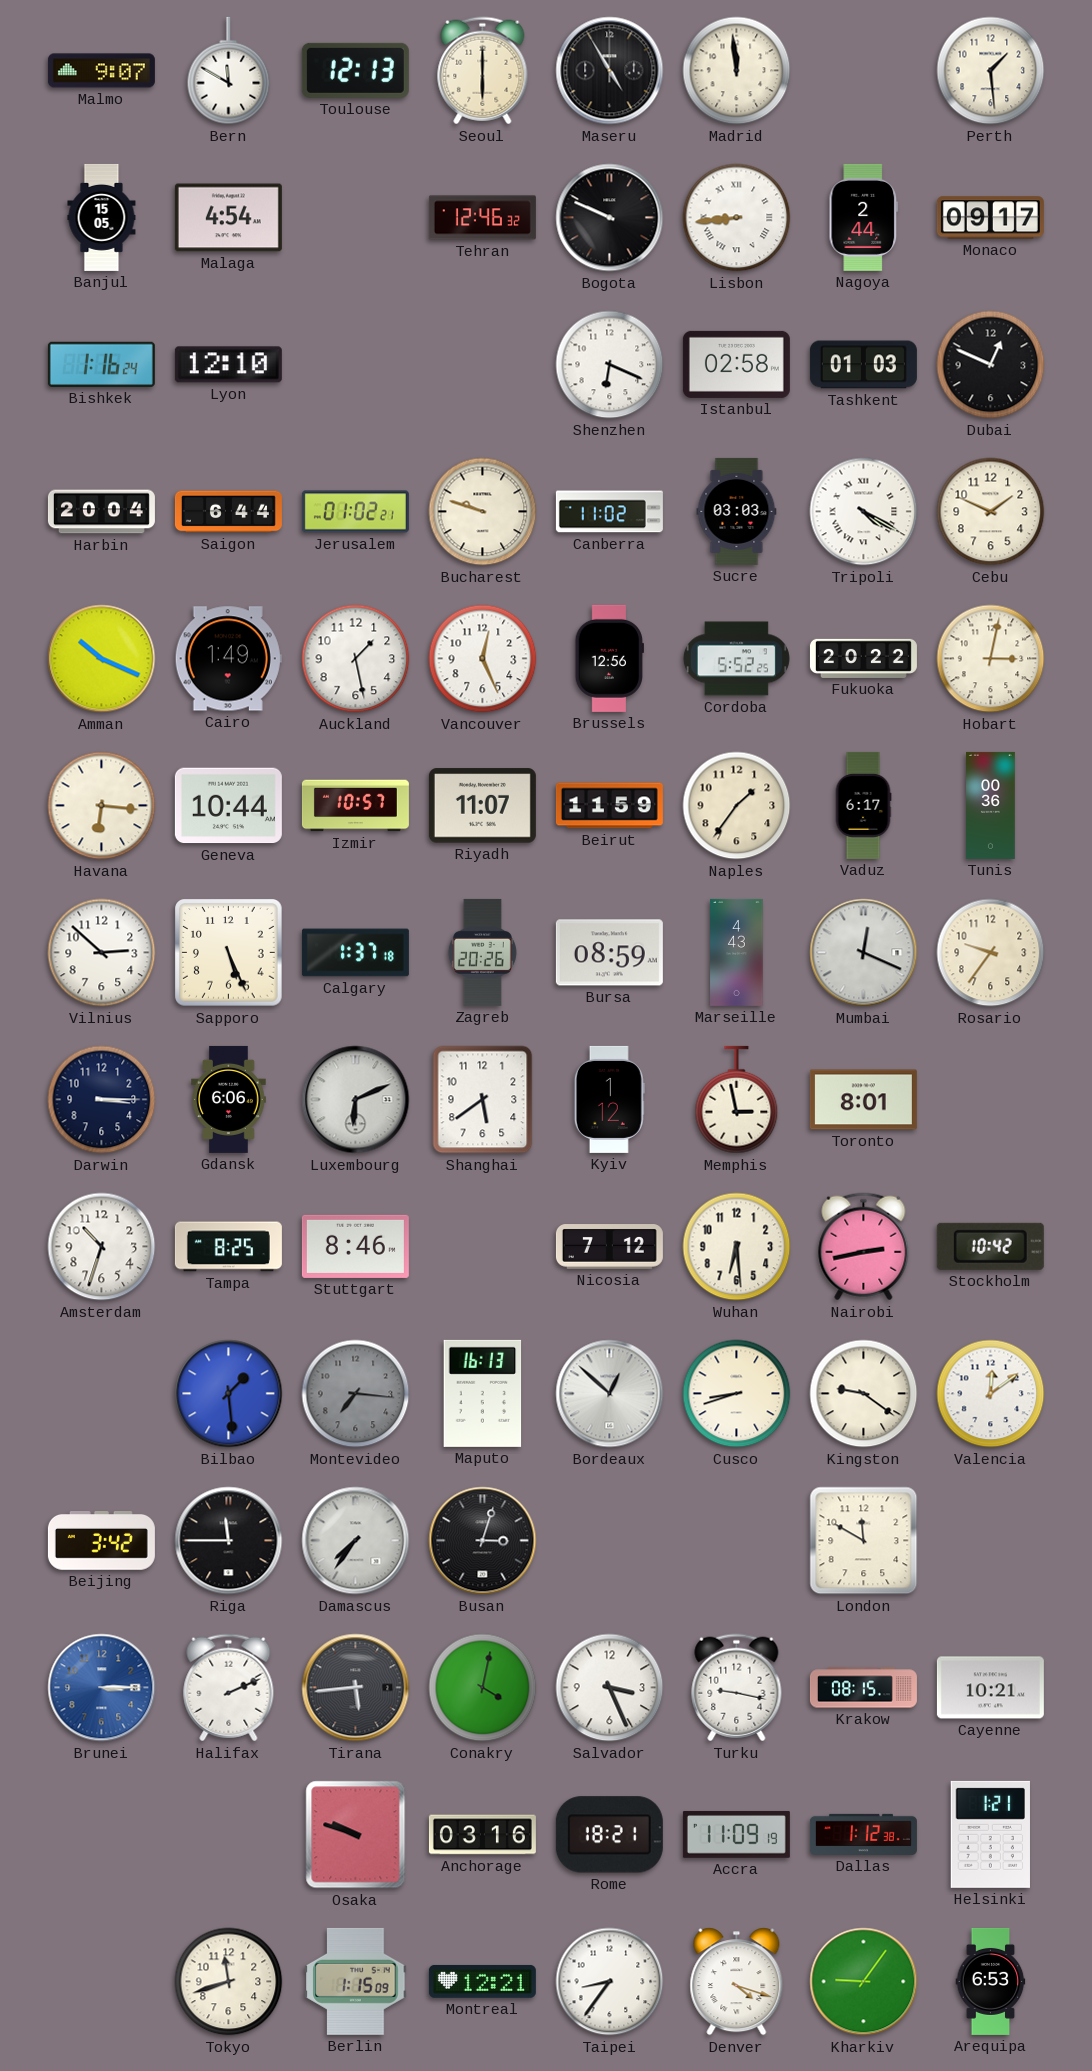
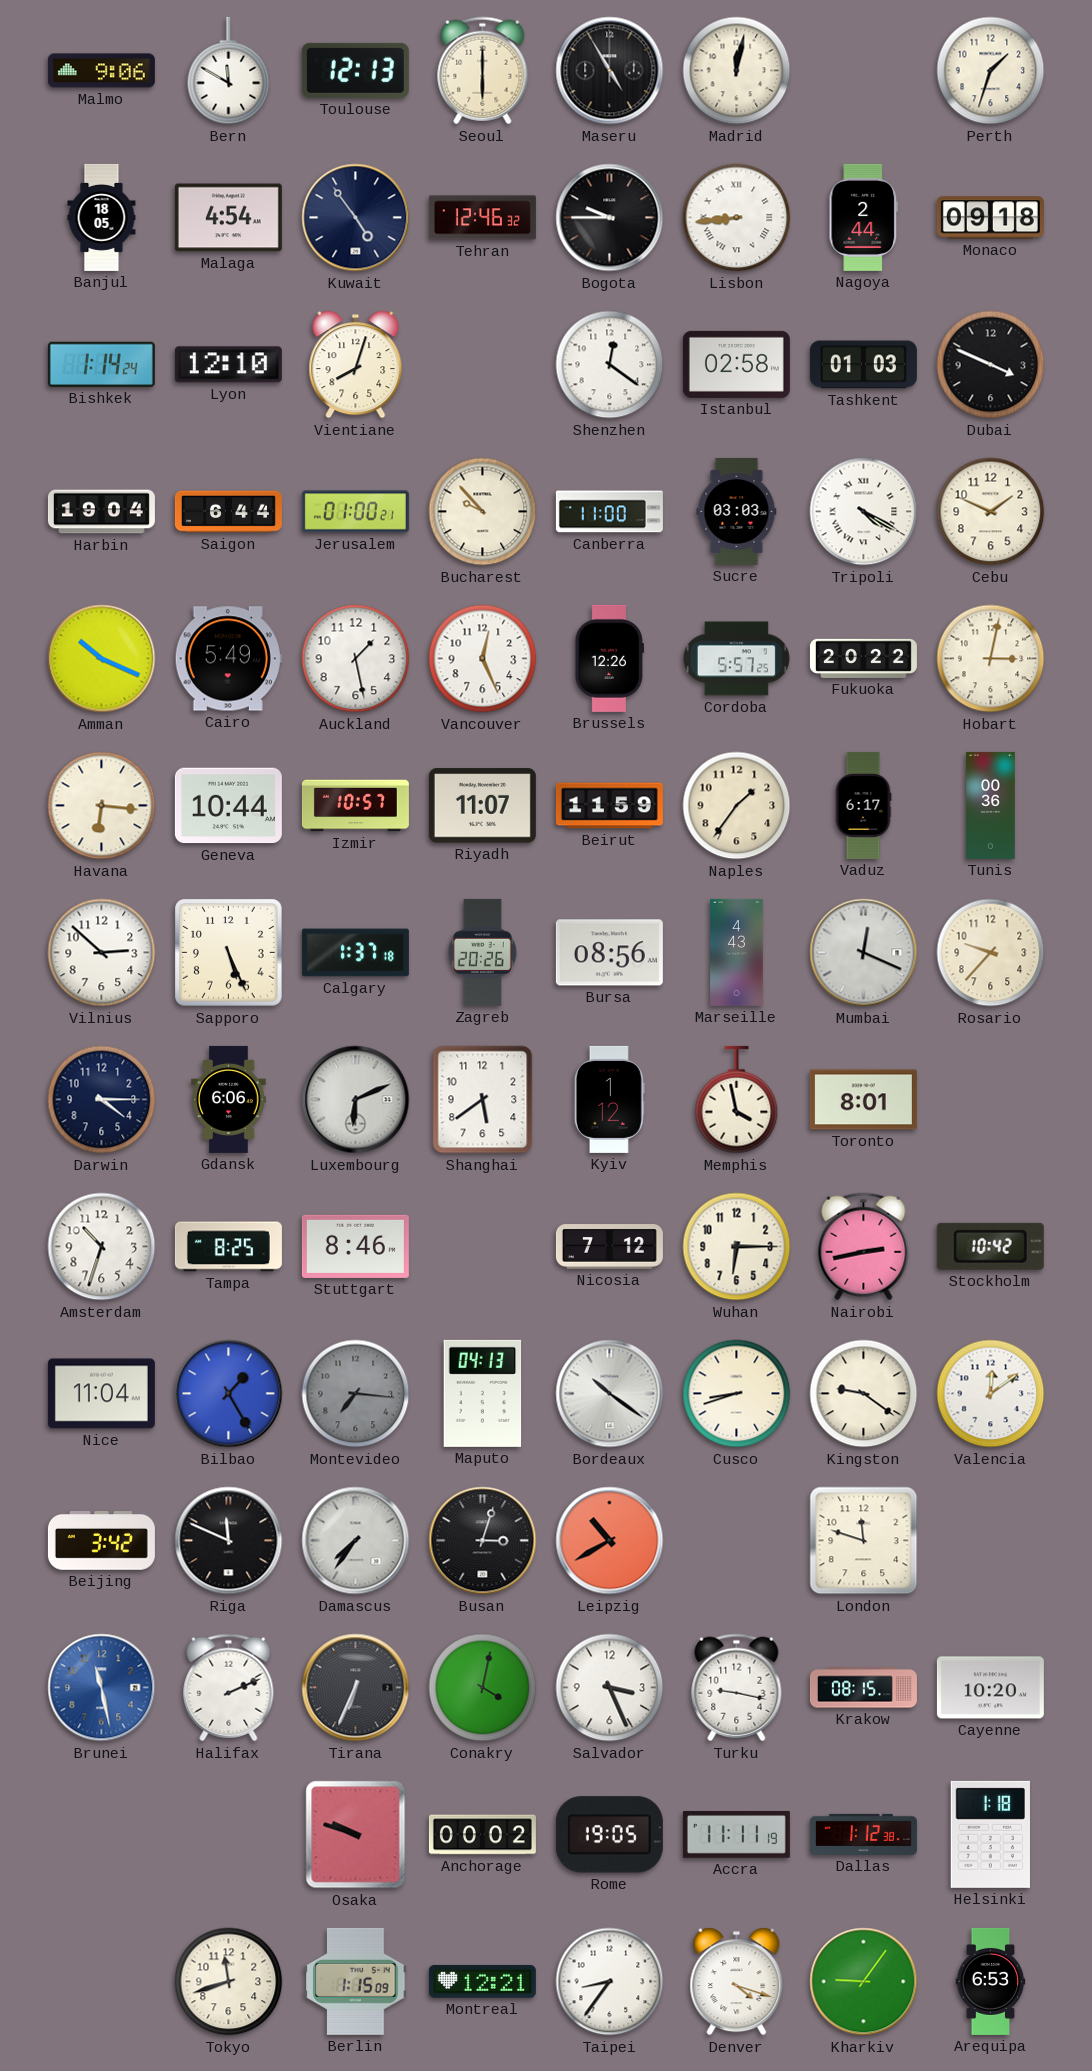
Malmo: 9:07 -> 9:06
Madrid: 11:59 -> 12:02
Perth: 1:29 -> 1:33
Banjul: 15:05 -> 18:05
Kuwait: none -> 4:54
Bogota: 9:49 -> 9:45
Monaco: 09:17 -> 09:18
Bishkek: 1:16 -> 1:14
Vientiane: none -> 8:03
Shenzhen: 6:19 -> 12:21
Dubai: 12:49 -> 3:49
Harbin: 20:04 -> 19:04
Jerusalem: 01:02 -> 01:00
Bucharest: 9:48 -> 9:53
Canberra: 11:02 -> 11:00
Cairo: 1:49 -> 5:49
Brussels: 12:56 -> 12:26
Cordoba: 5:52 -> 5:57
Bursa: 08:59 -> 08:56
Rosario: 9:36 -> 9:37
Darwin: 3:15 -> 4:15
Memphis: 2:58 -> 3:58
Wuhan: 6:29 -> 6:15
Nice: none -> 11:04
Bilbao: 1:29 -> 1:25
Maputo: 16:13 -> 04:13
Bordeaux: 12:52 -> 10:21
Riga: 11:45 -> 11:49
Leipzig: none -> 10:40
London: 11:50 -> 11:48
Brunei: 3:15 -> 11:28
Tirana: 5:44 -> 6:34
Cayenne: 10:21 -> 10:20
Anchorage: 03:16 -> 00:02
Rome: 18:21 -> 19:05
Accra: 11:09 -> 11:11
Helsinki: 1:21 -> 1:18
